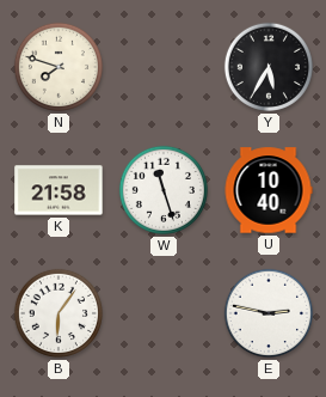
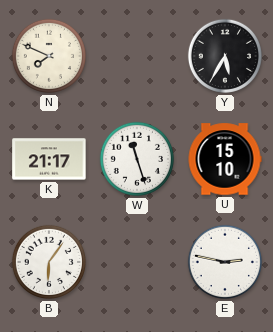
N: 7:48 -> 7:49
K: 21:58 -> 21:17
U: 10:40 -> 15:10
